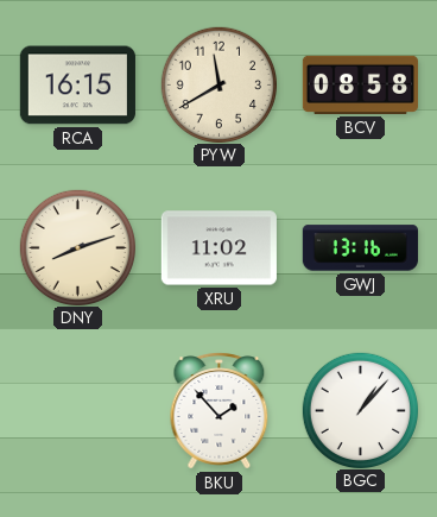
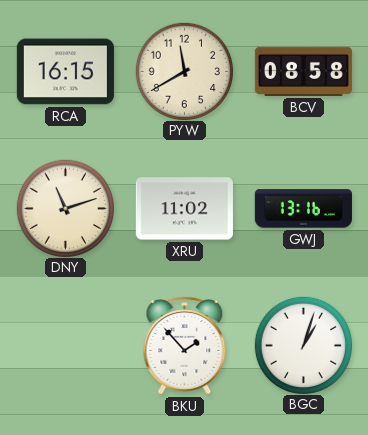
DNY: 8:12 -> 11:12
BGC: 1:07 -> 1:03
